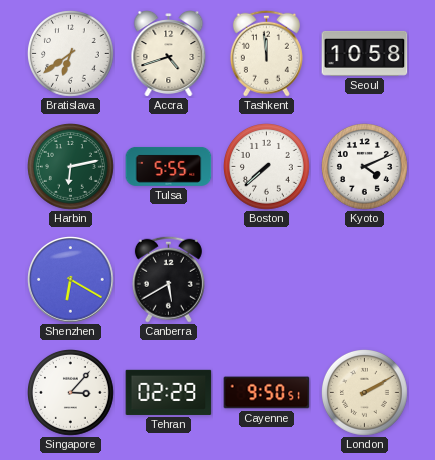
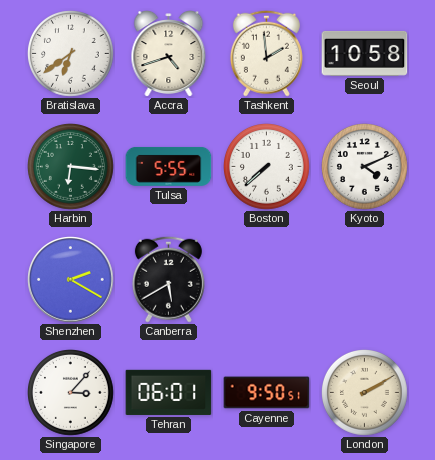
Tashkent: 11:59 -> 1:59
Harbin: 6:13 -> 6:16
Shenzhen: 6:20 -> 2:20
Tehran: 02:29 -> 06:01
